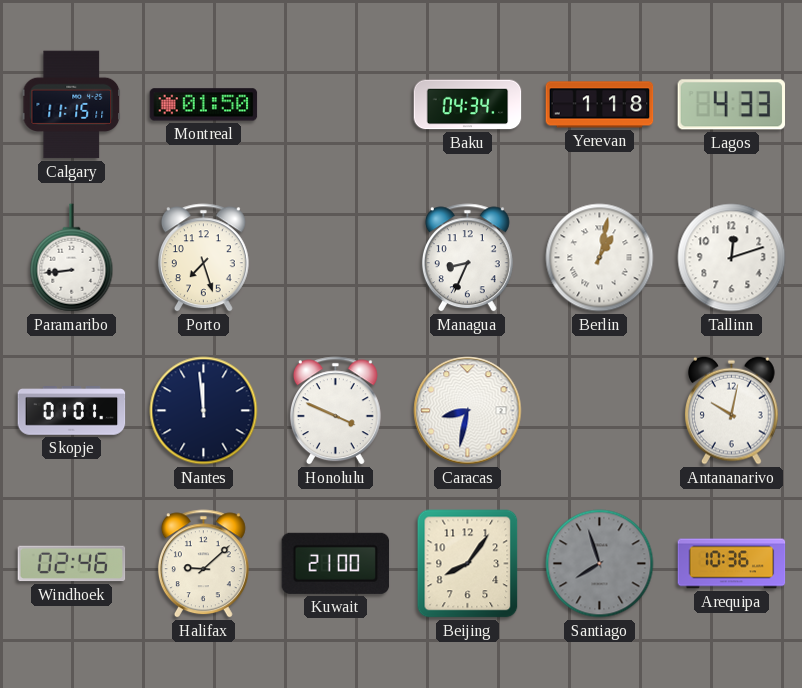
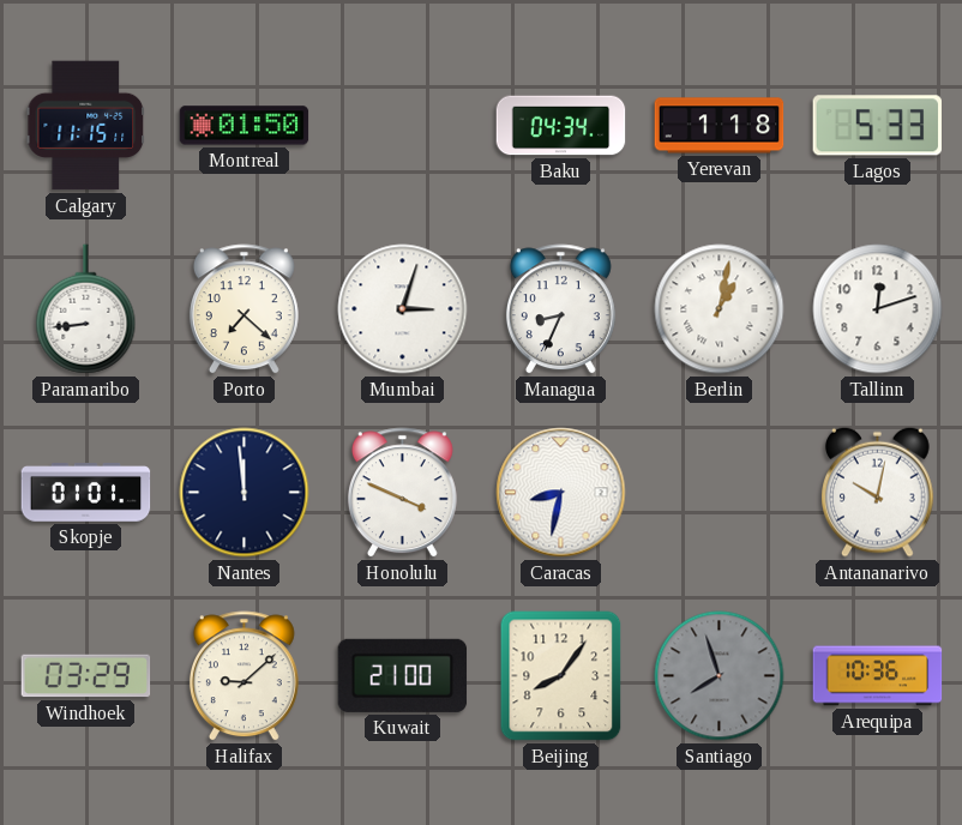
Lagos: 4:33 -> 5:33
Porto: 7:27 -> 7:22
Mumbai: none -> 3:03
Windhoek: 02:46 -> 03:29
